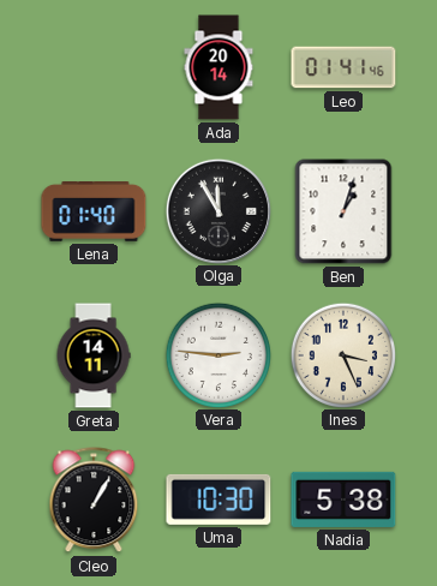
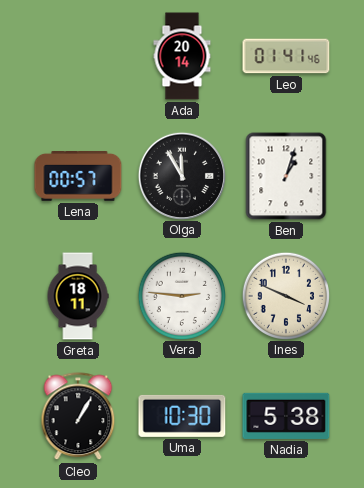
Lena: 01:40 -> 00:57
Greta: 14:11 -> 18:11
Ines: 3:26 -> 3:49
